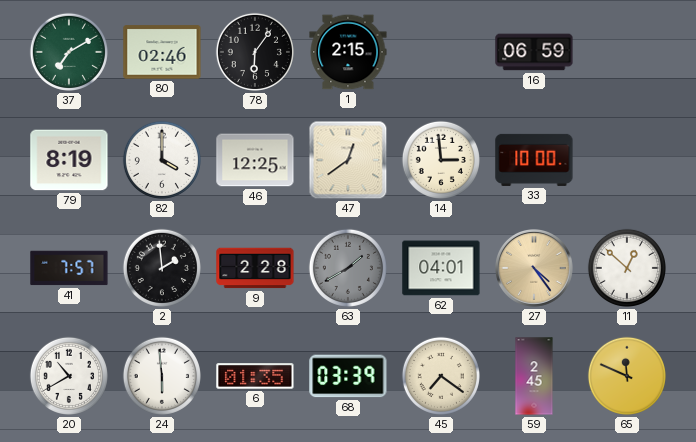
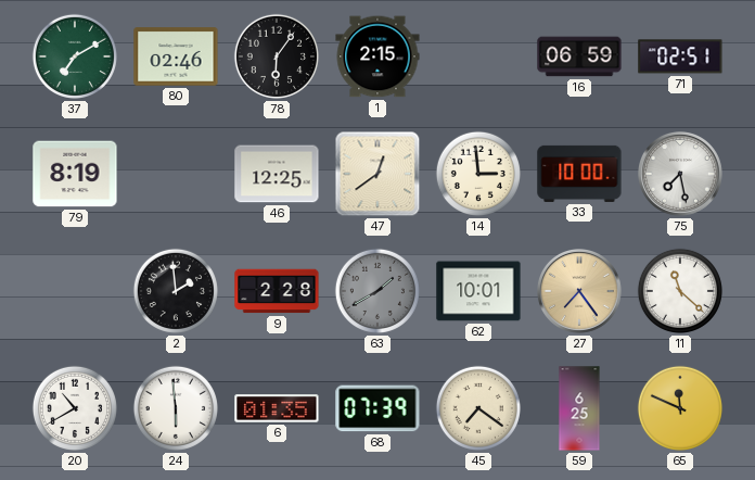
71: none -> 02:51
82: 4:00 -> none
75: none -> 7:28
41: 7:57 -> none
62: 04:01 -> 10:01
27: 4:24 -> 7:24
11: 12:52 -> 11:22
68: 03:39 -> 07:39
59: 2:45 -> 6:25
